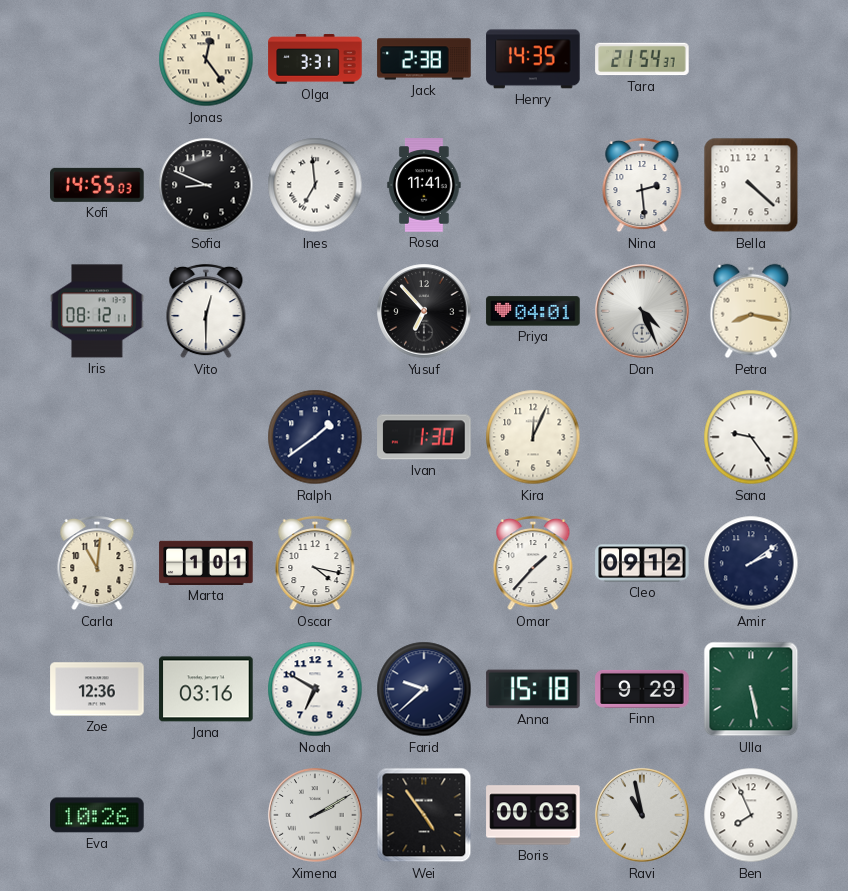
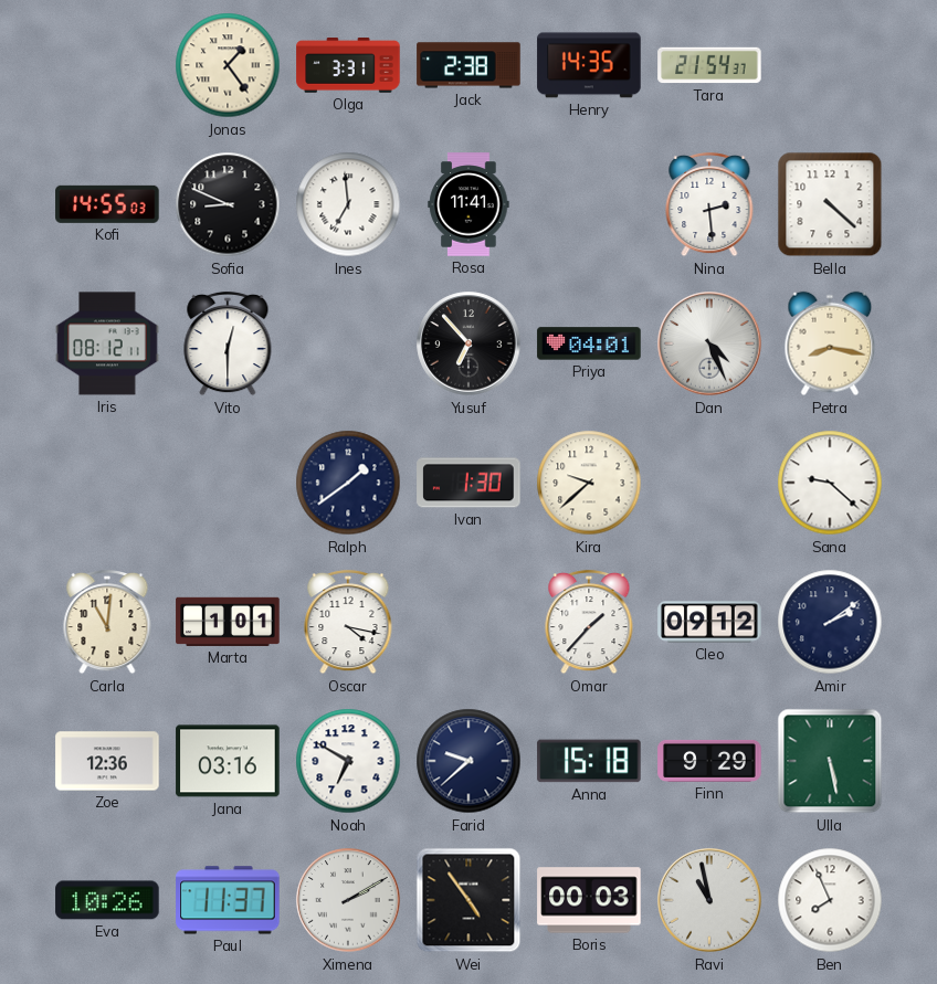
Jonas: 12:24 -> 1:24
Kira: 12:04 -> 9:38
Sana: 9:24 -> 9:22
Paul: none -> 11:37
